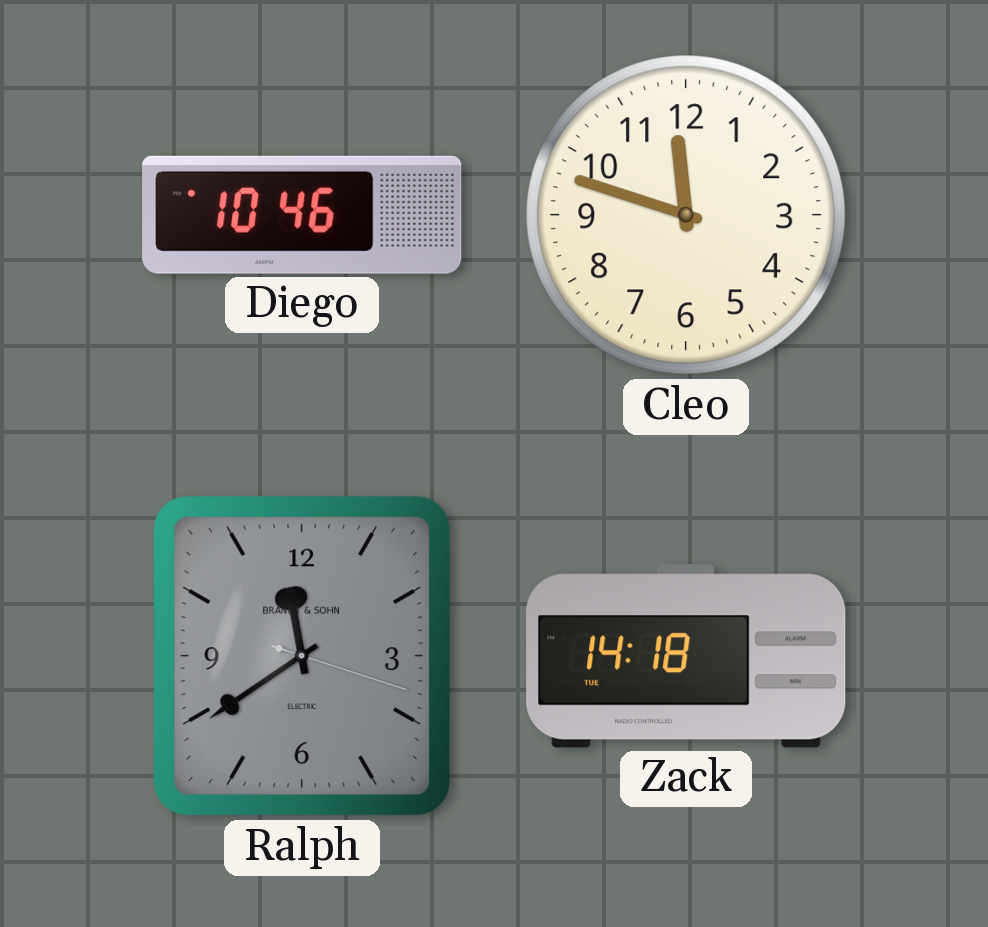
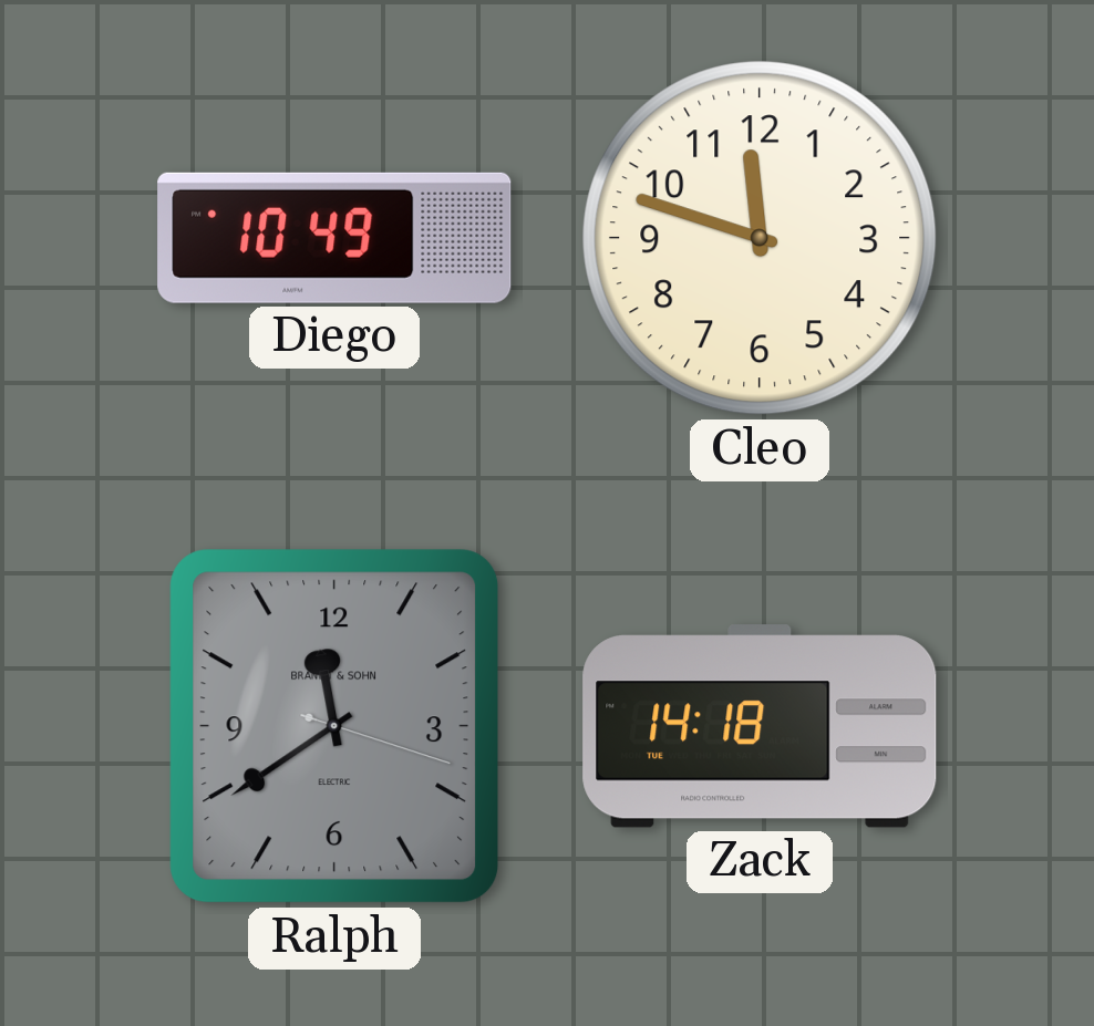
Diego: 10:46 -> 10:49
